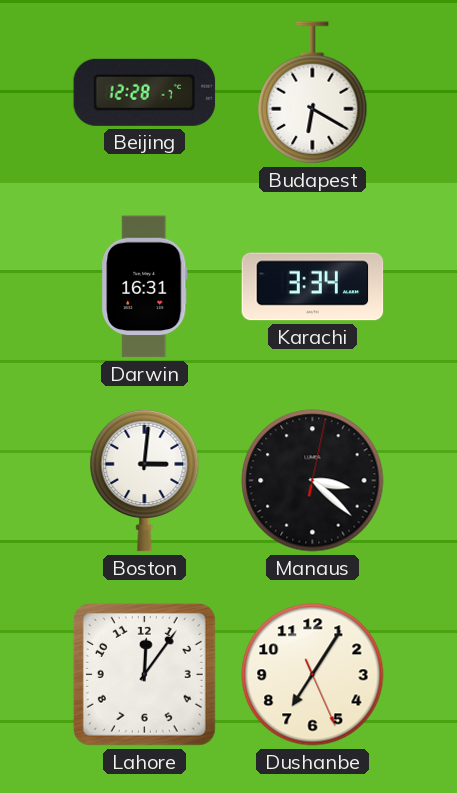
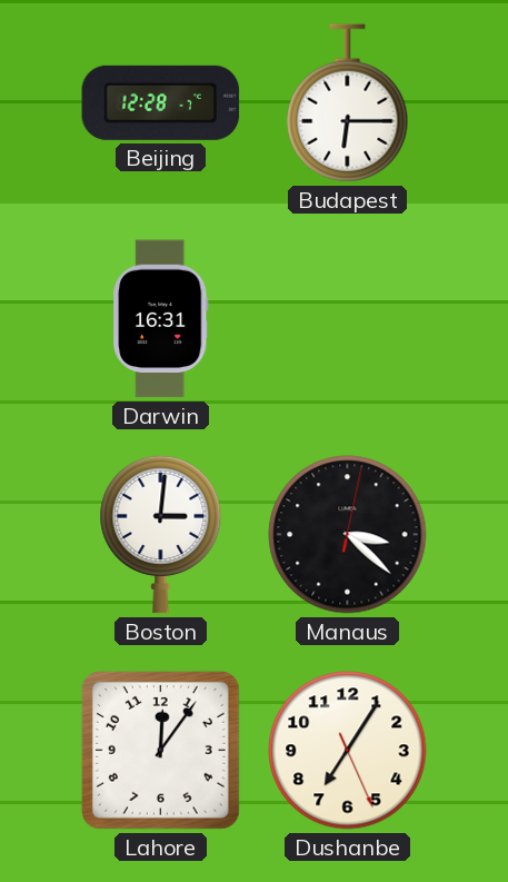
Budapest: 6:20 -> 6:15
Karachi: 3:34 -> none
